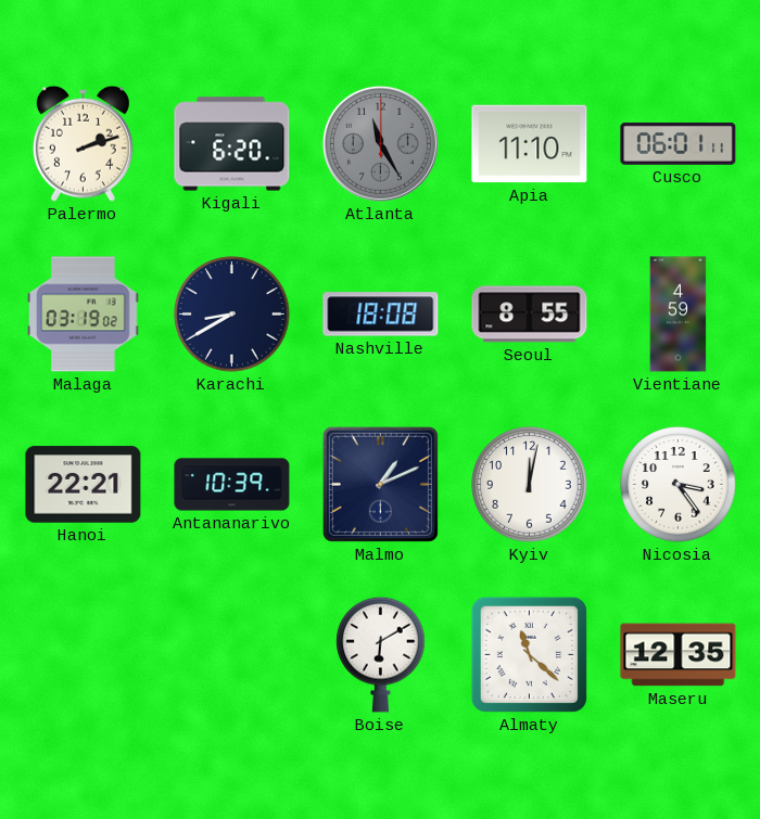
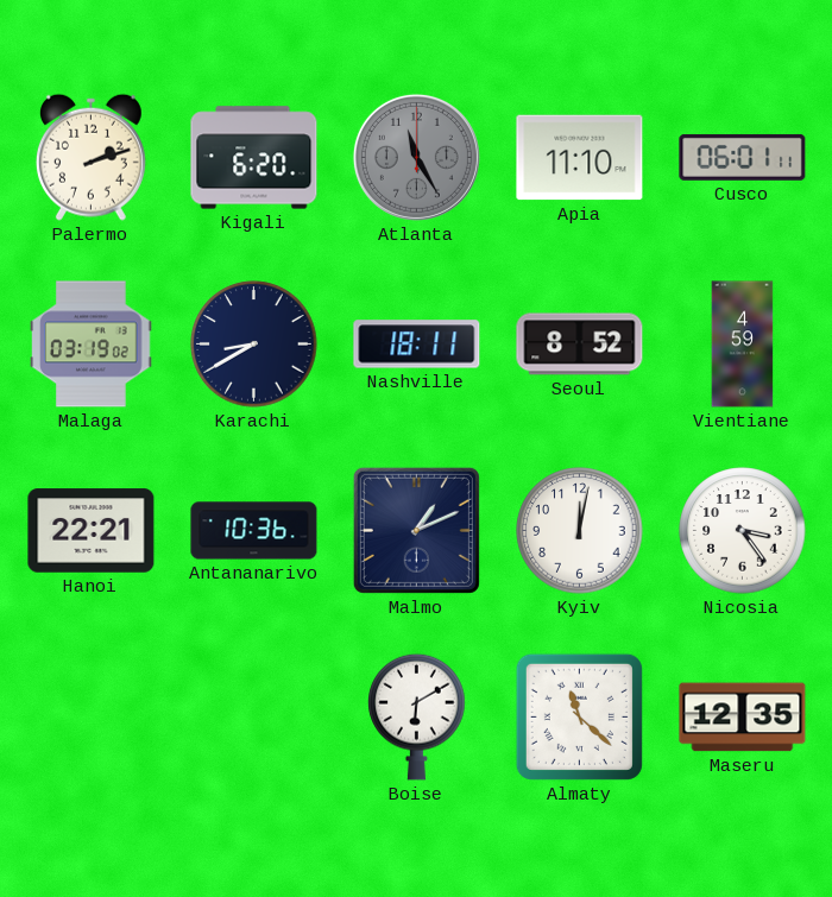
Nashville: 18:08 -> 18:11
Seoul: 8:55 -> 8:52
Antananarivo: 10:39 -> 10:36
